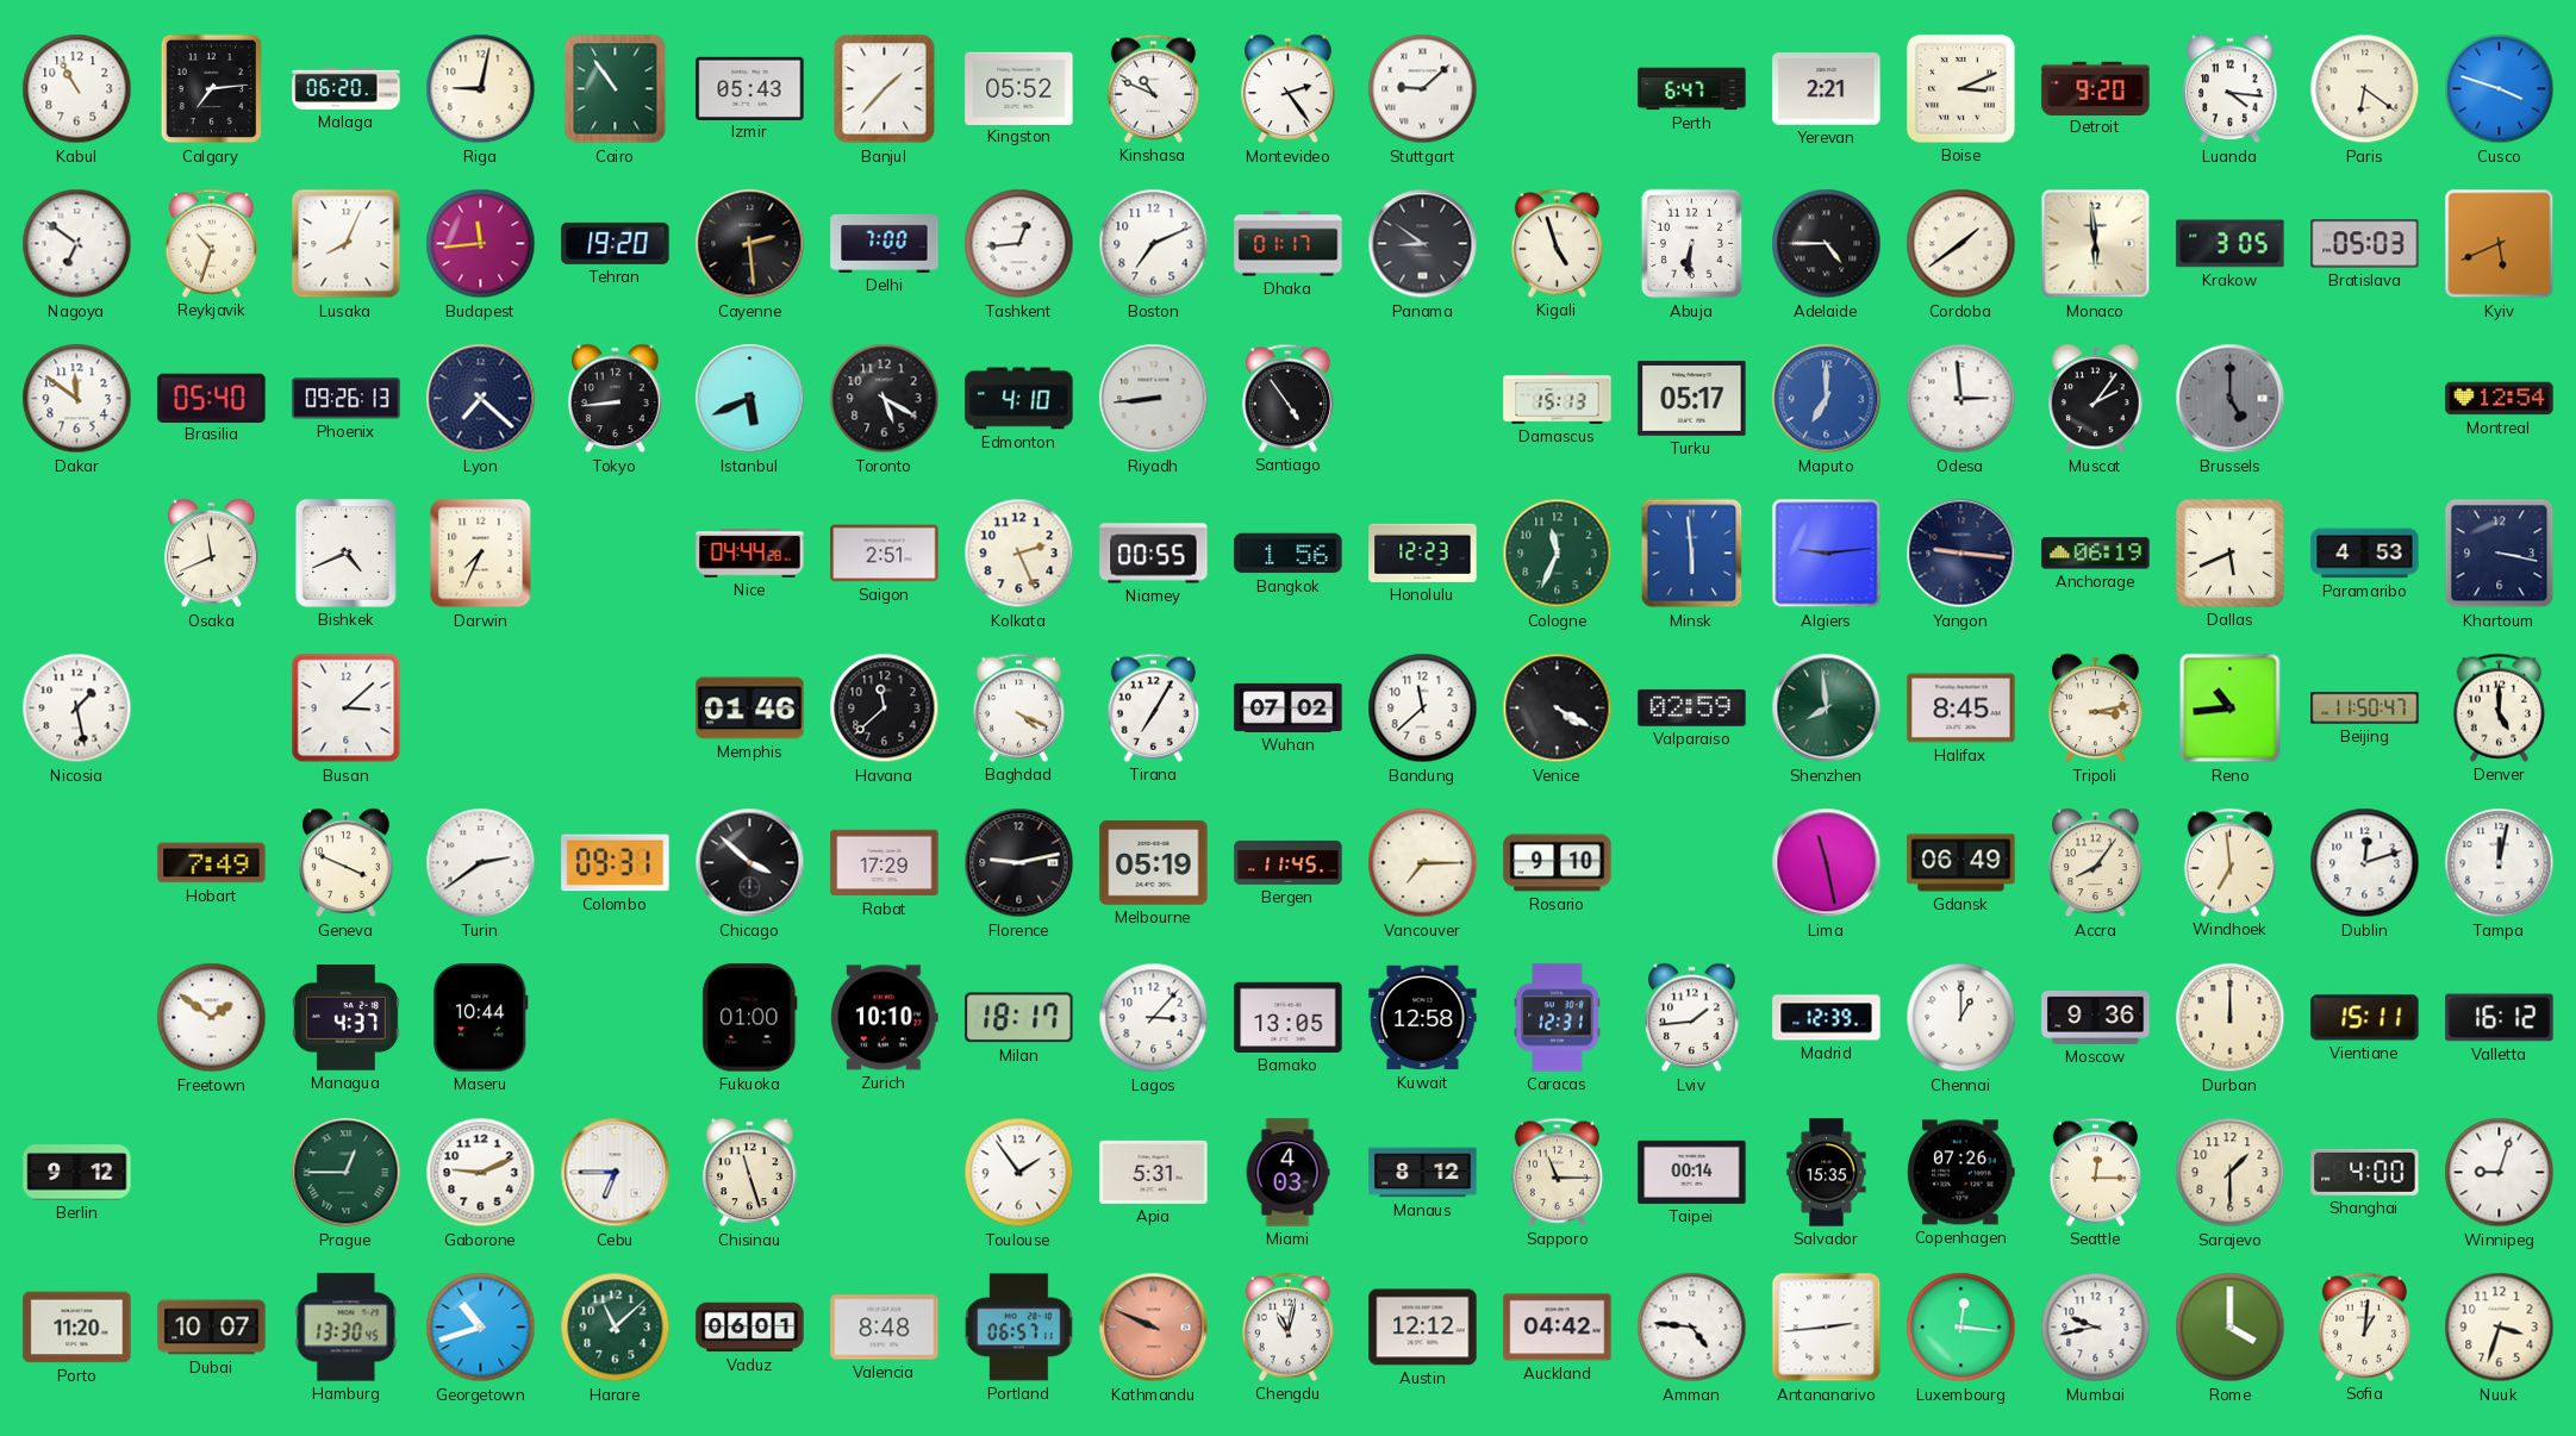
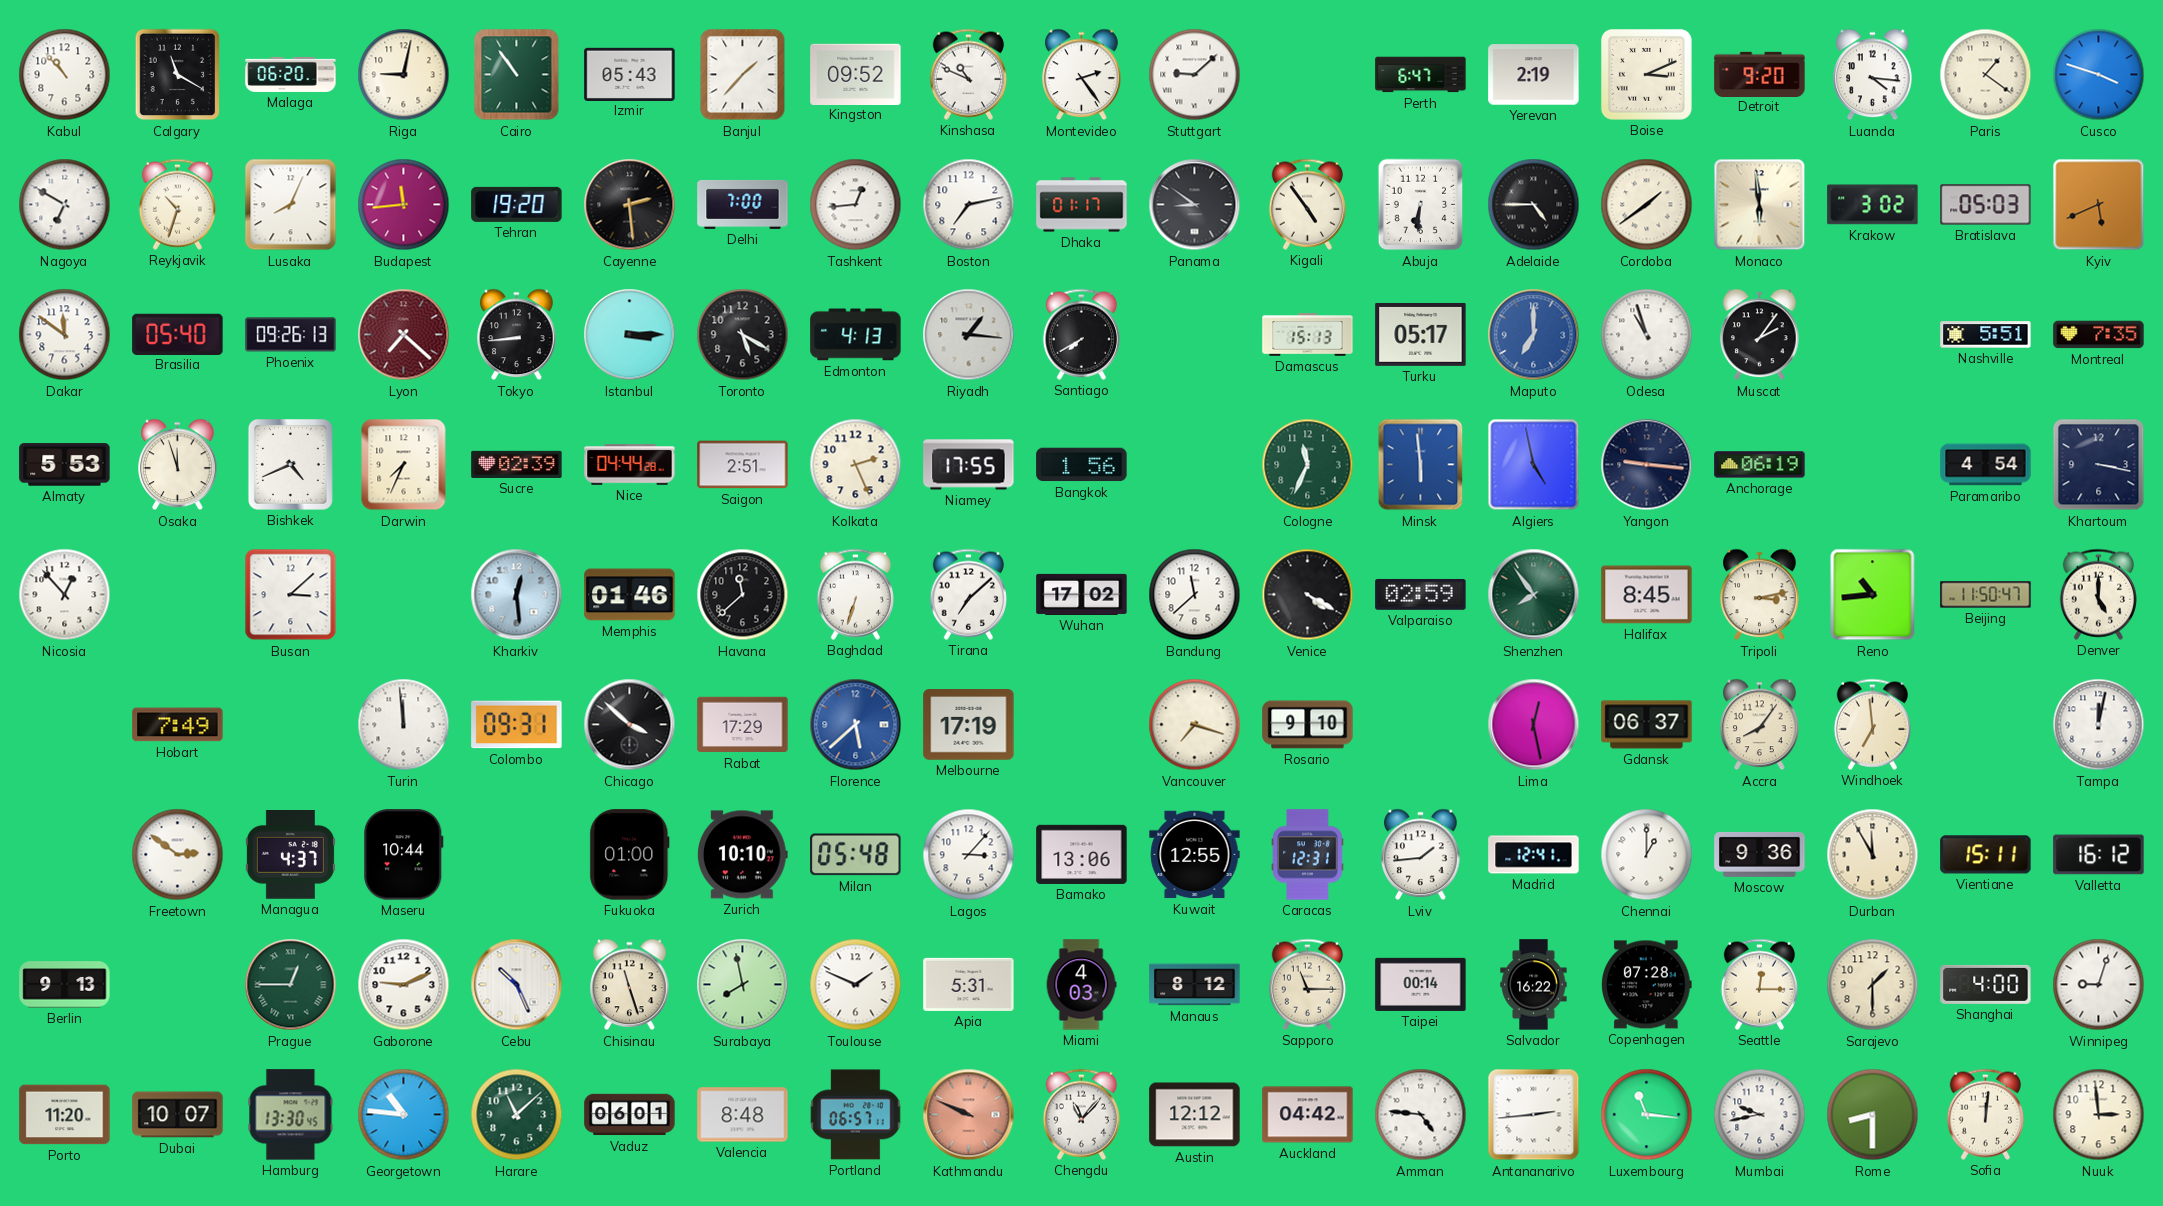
Kabul: 10:55 -> 10:53
Calgary: 7:14 -> 11:20
Kingston: 05:52 -> 09:52
Yerevan: 2:21 -> 2:19
Paris: 6:21 -> 1:21
Nagoya: 6:51 -> 6:50
Boston: 7:11 -> 7:13
Kigali: 4:57 -> 4:54
Krakow: 3:05 -> 3:02
Lyon dial: navy -> burgundy
Istanbul: 5:41 -> 3:15
Edmonton: 4:10 -> 4:13
Riyadh: 8:44 -> 1:16
Santiago: 4:54 -> 7:40
Odesa: 2:59 -> 10:57
Brussels: 5:00 -> none
Nashville: none -> 5:51
Montreal: 12:54 -> 7:35
Almaty: none -> 5:53
Osaka: 11:41 -> 11:57
Sucre: none -> 02:39
Niamey: 00:55 -> 17:55
Honolulu: 12:23 -> none
Algiers: 9:14 -> 4:58
Dallas: 5:41 -> none
Paramaribo: 4:53 -> 4:54
Nicosia: 1:28 -> 12:53
Kharkiv: none -> 12:29
Baghdad: 4:19 -> 6:33
Tirana: 7:05 -> 7:08
Wuhan: 07:02 -> 17:02
Shenzhen: 7:59 -> 7:54
Geneva: 3:49 -> none
Turin: 2:39 -> 11:59
Florence: 9:13 -> 5:38
Florence dial: black -> blue
Melbourne: 05:19 -> 17:19
Bergen: 11:45 -> none
Vancouver: 7:15 -> 7:18
Lima: 11:28 -> 12:28
Gdansk: 06:49 -> 06:37
Dublin: 12:12 -> none
Freetown: 1:51 -> 2:51
Milan: 18:17 -> 05:48
Bamako: 13:05 -> 13:06
Kuwait: 12:58 -> 12:55
Madrid: 12:39 -> 12:41
Durban: 12:00 -> 11:55
Berlin: 9:12 -> 9:13
Cebu: 6:45 -> 10:26
Surabaya: none -> 7:58
Toulouse: 1:54 -> 1:49
Salvador: 15:35 -> 16:22
Copenhagen: 07:26 -> 07:28
Georgetown: 10:42 -> 10:46
Chengdu: 11:02 -> 11:07
Luxembourg: 12:16 -> 11:16
Rome: 4:00 -> 8:30
Sofia: 1:01 -> 12:01
Nuuk: 3:33 -> 2:59
